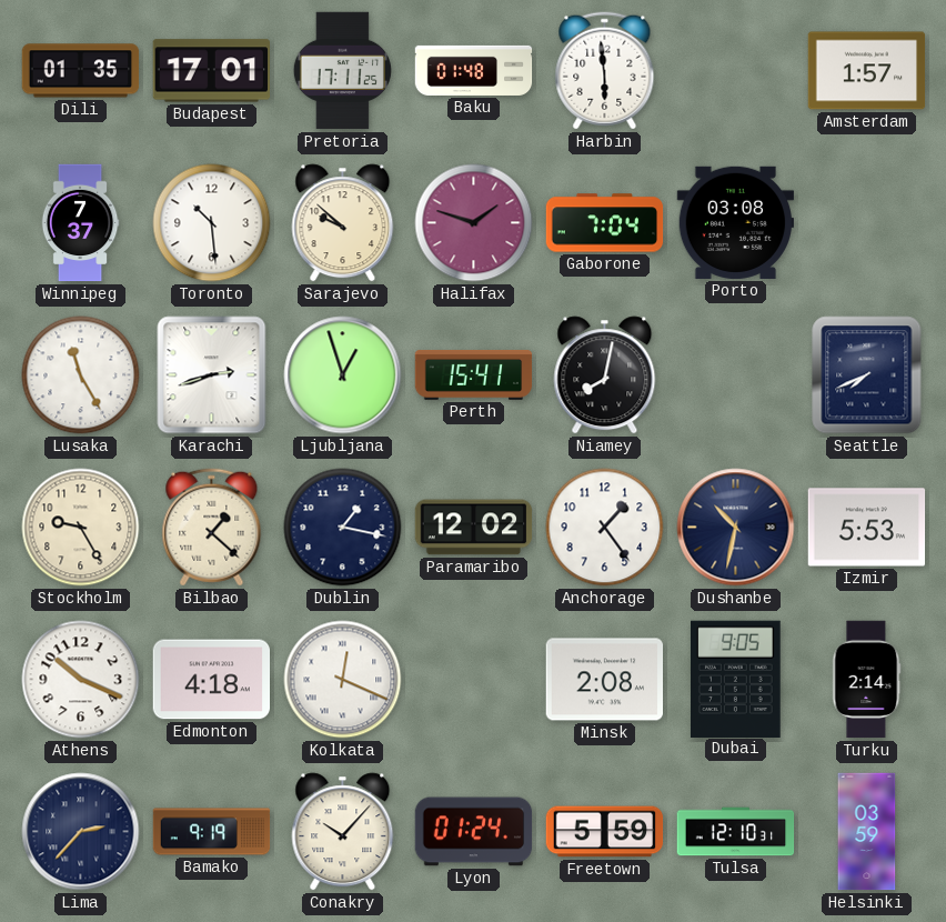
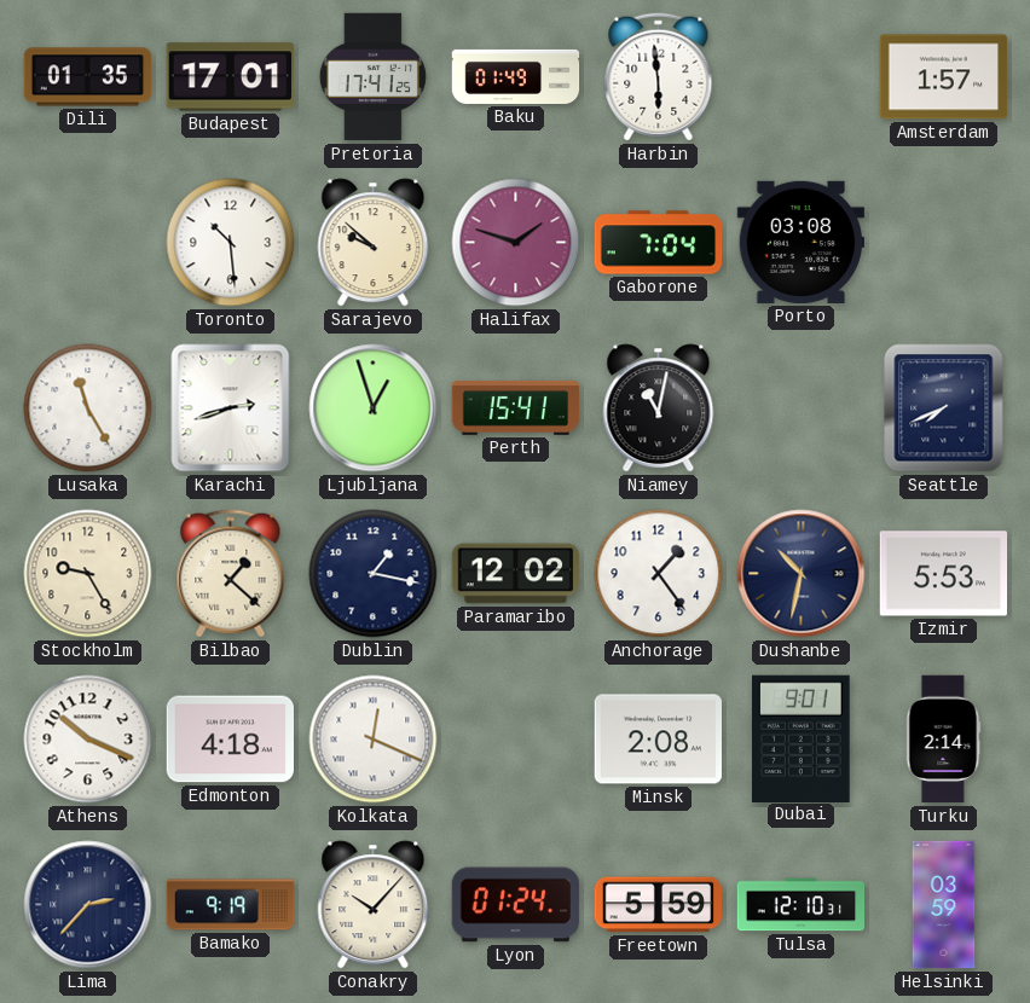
Pretoria: 17:11 -> 17:41
Baku: 01:48 -> 01:49
Winnipeg: 7:37 -> none
Niamey: 8:02 -> 11:02
Dubai: 9:05 -> 9:01
